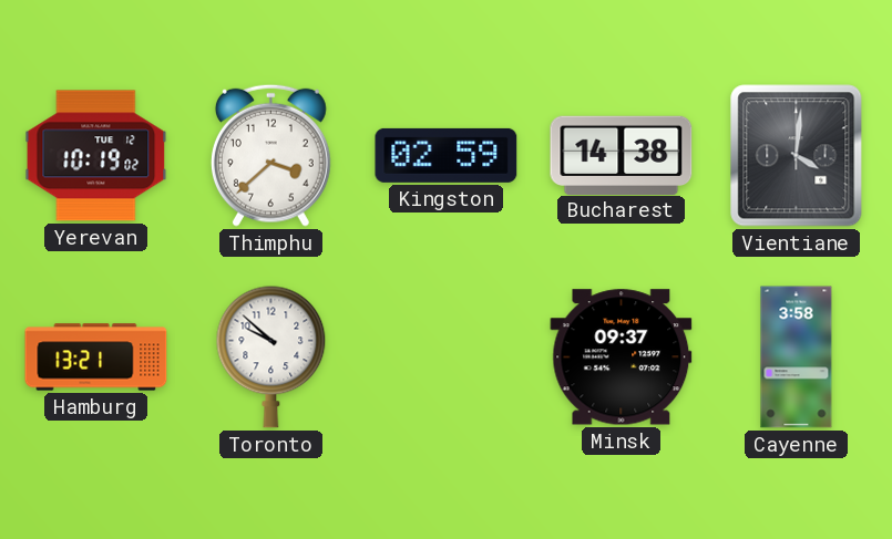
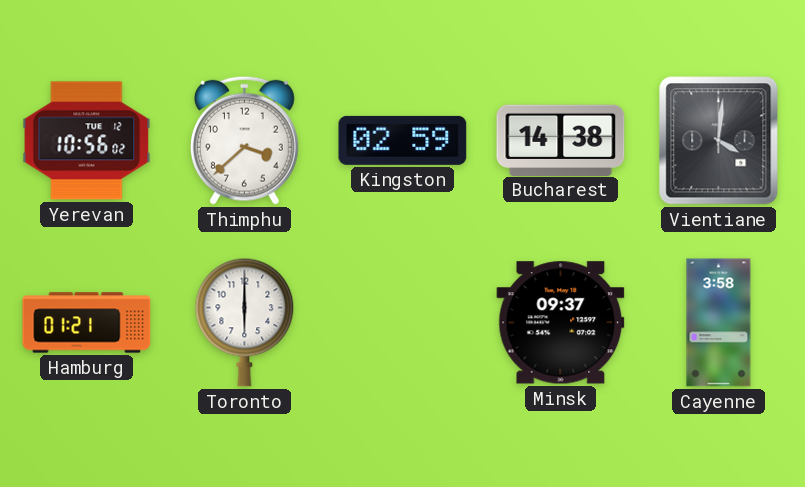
Yerevan: 10:19 -> 10:56
Hamburg: 13:21 -> 01:21
Toronto: 9:52 -> 6:00
